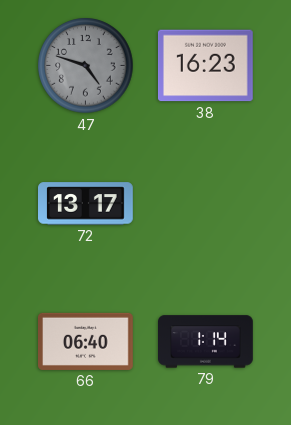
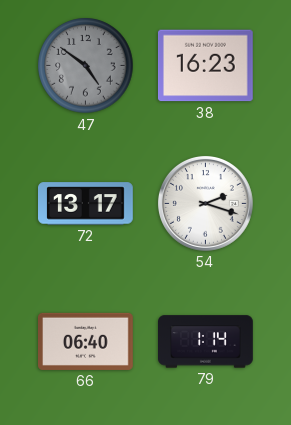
47: 4:48 -> 4:51
54: none -> 2:18
